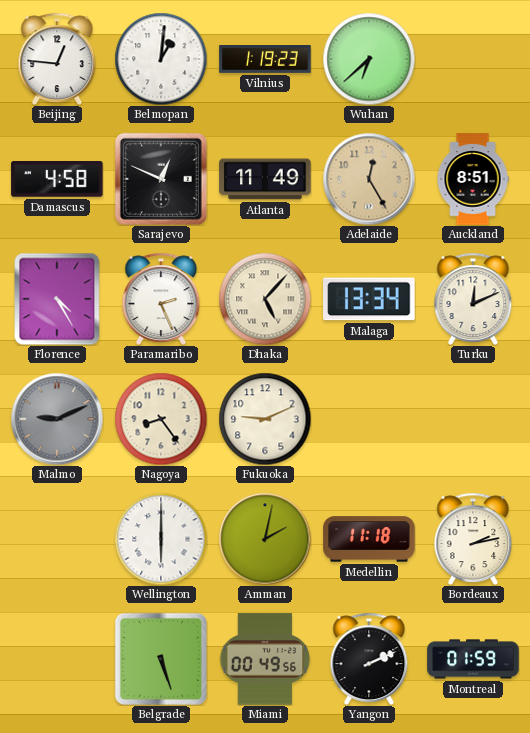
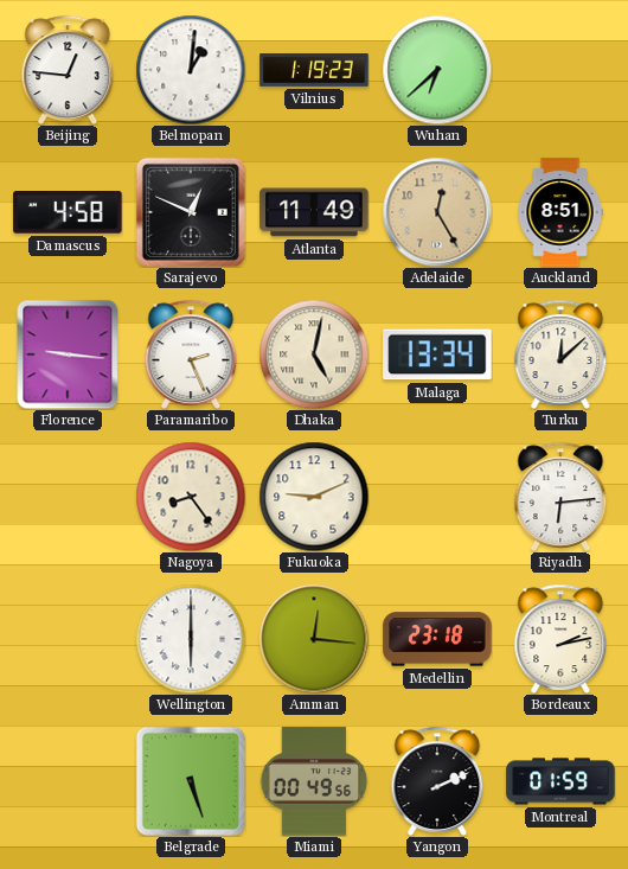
Florence: 4:25 -> 9:16
Dhaka: 5:07 -> 5:02
Turku: 12:11 -> 12:08
Malmo: 9:11 -> none
Riyadh: none -> 6:14
Amman: 2:02 -> 12:16
Medellin: 11:18 -> 23:18
